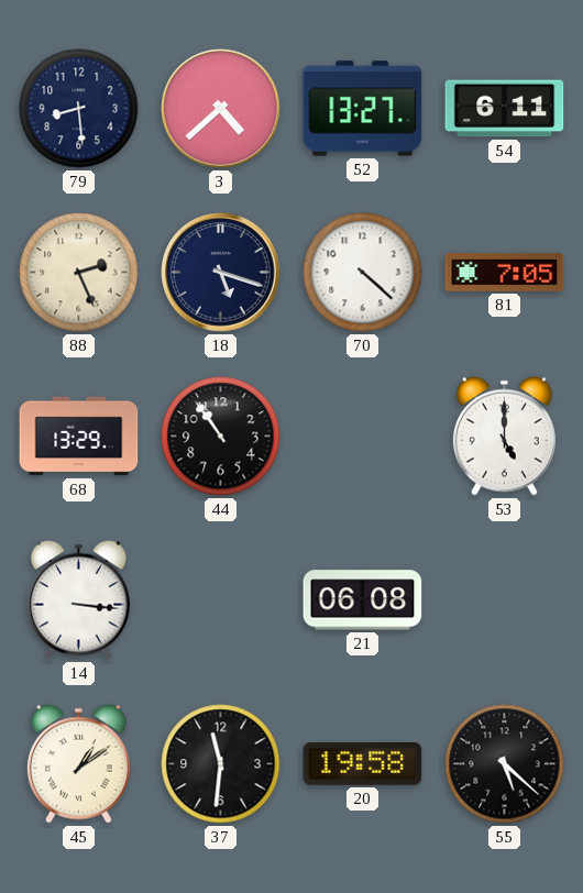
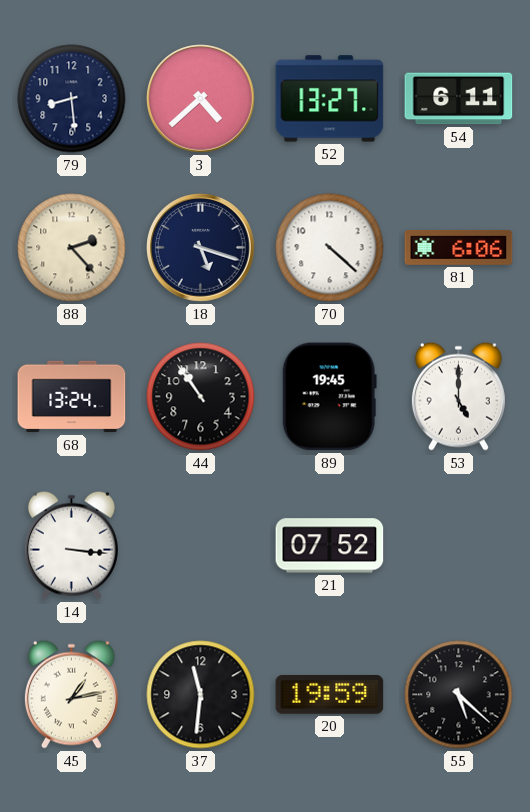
88: 2:26 -> 2:23
81: 7:05 -> 6:06
68: 13:29 -> 13:24
89: none -> 19:45
21: 06:08 -> 07:52
45: 1:09 -> 1:13
20: 19:58 -> 19:59
